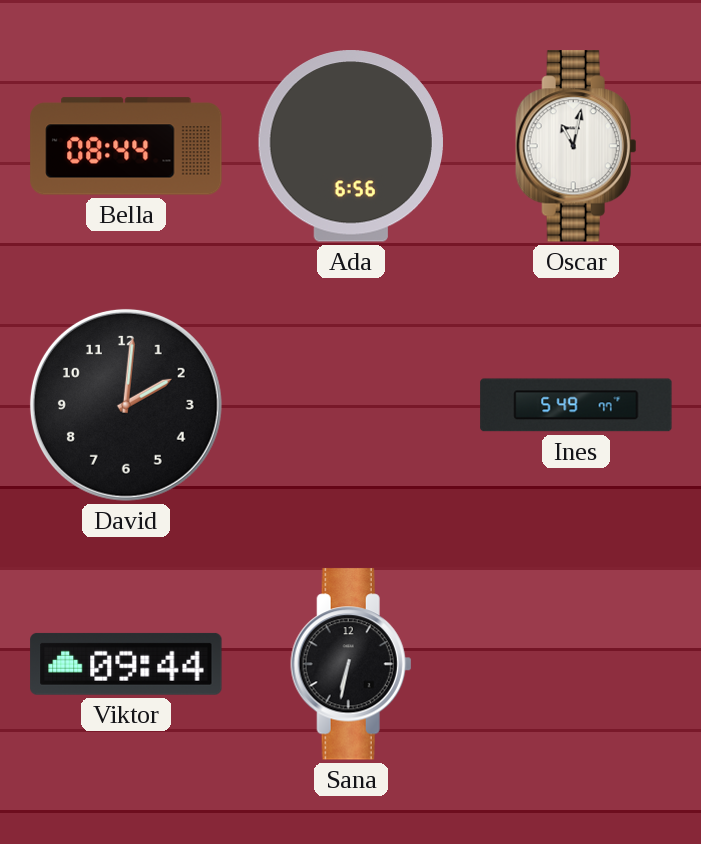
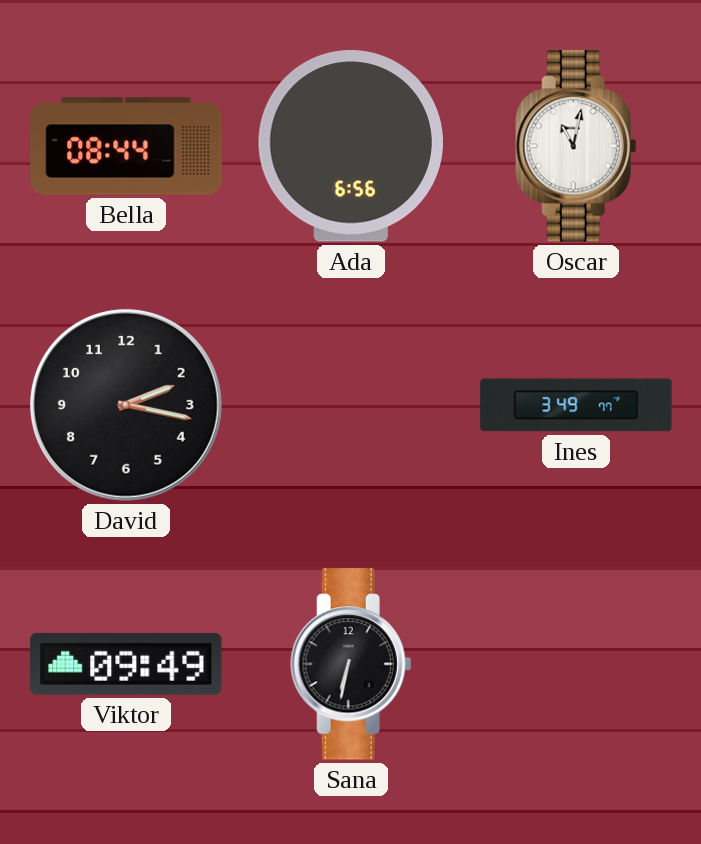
David: 2:01 -> 2:17
Ines: 5:49 -> 3:49
Viktor: 09:44 -> 09:49
